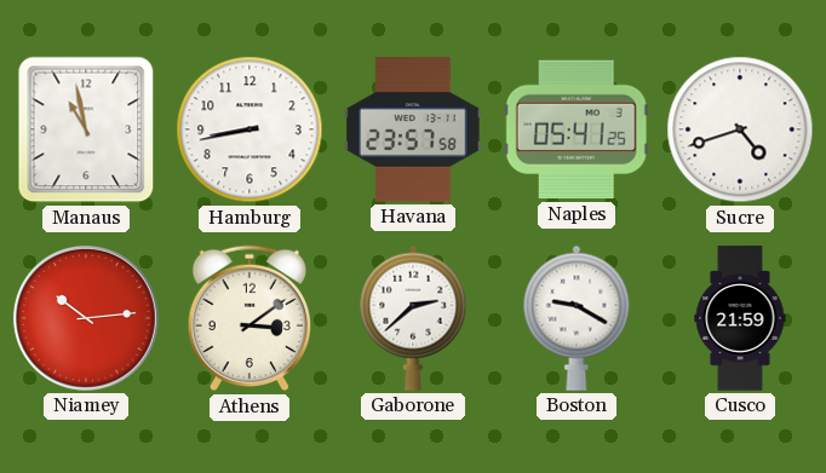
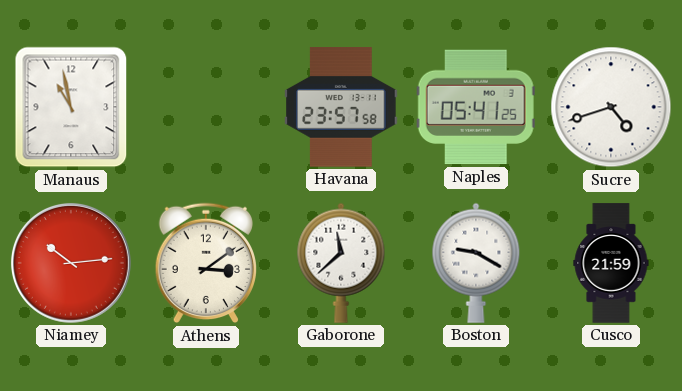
Hamburg: 8:43 -> none
Gaborone: 2:38 -> 11:38
